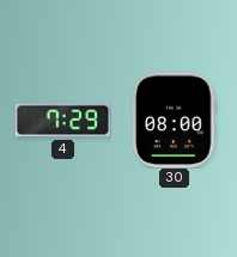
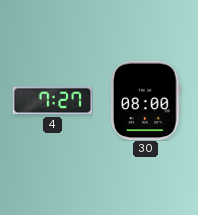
4: 7:29 -> 7:27
